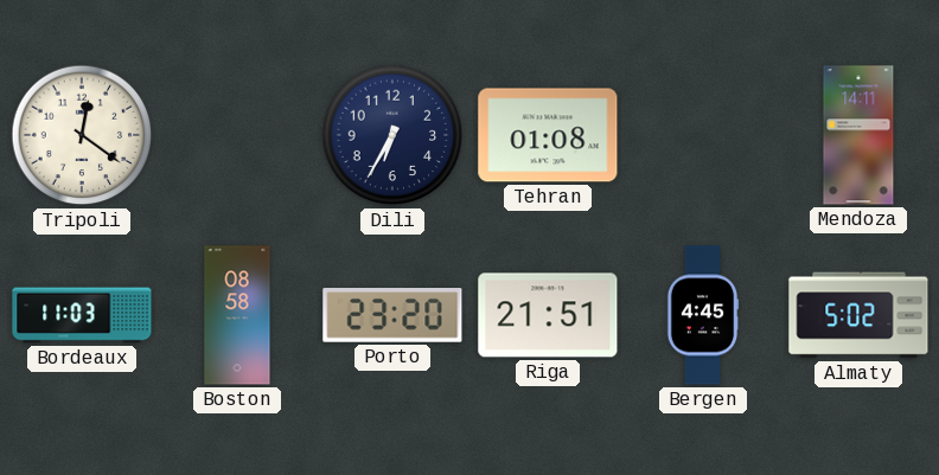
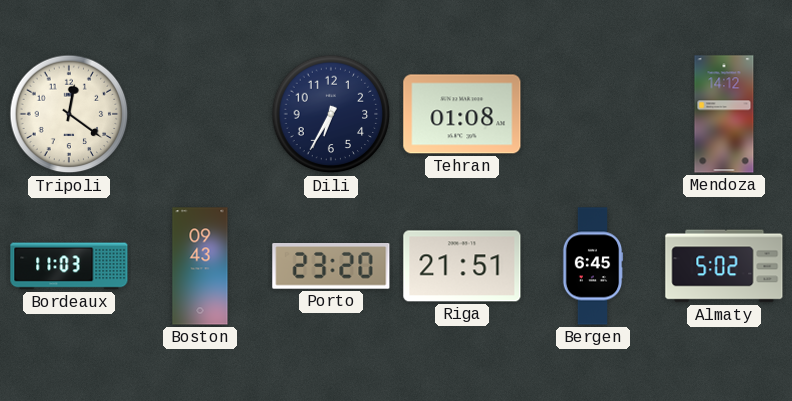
Mendoza: 14:11 -> 14:12
Boston: 08:58 -> 09:43
Bergen: 4:45 -> 6:45
